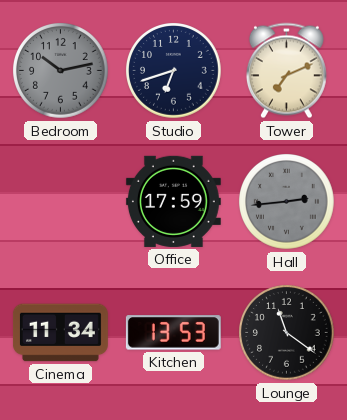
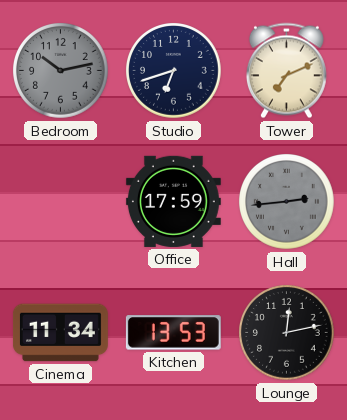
Lounge: 11:21 -> 12:13
